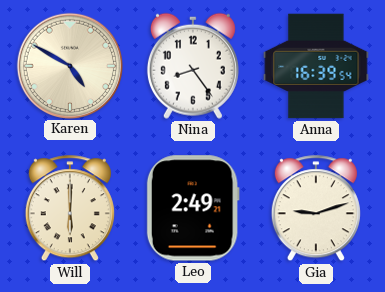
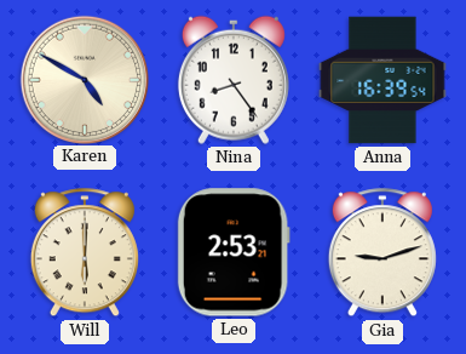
Leo: 2:49 -> 2:53
